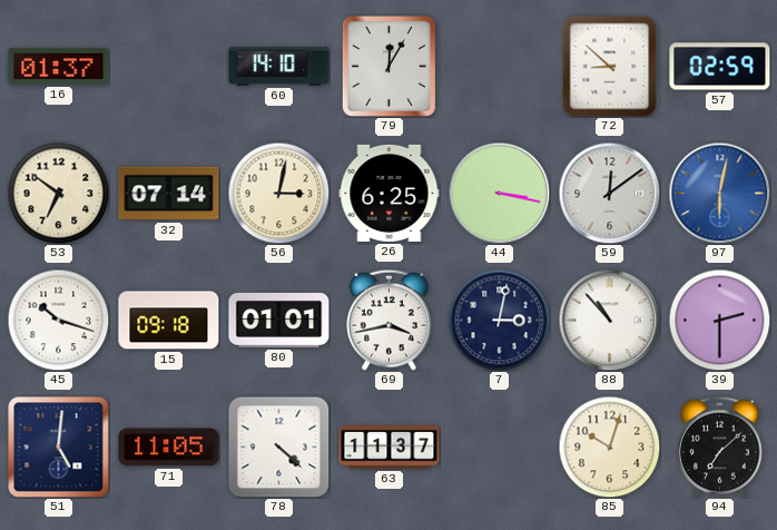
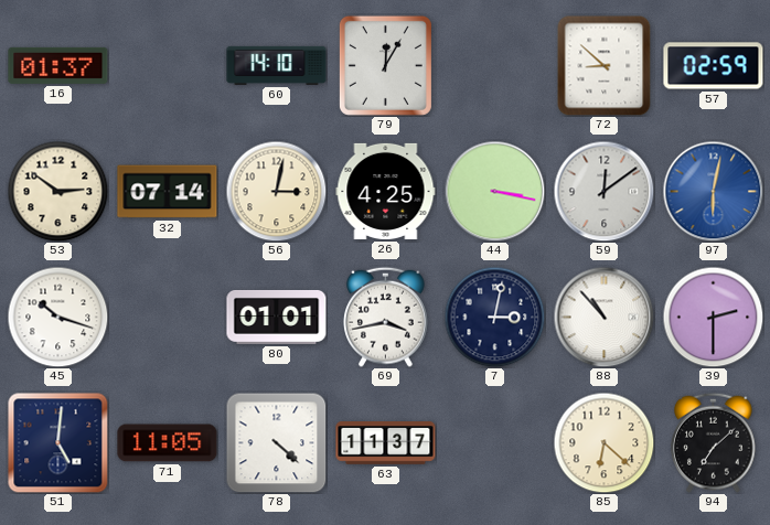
53: 6:51 -> 2:51
26: 6:25 -> 4:25
15: 09:18 -> none
85: 10:03 -> 6:22
